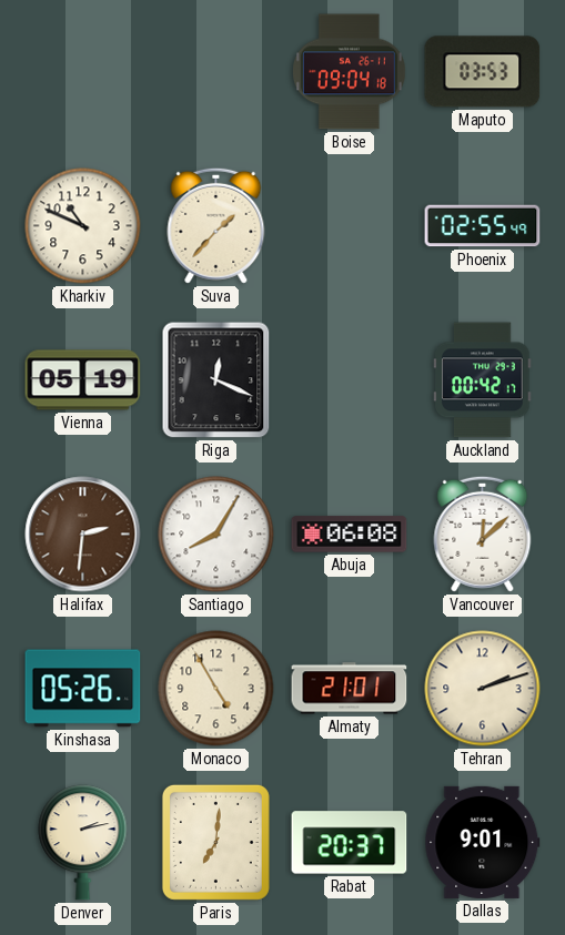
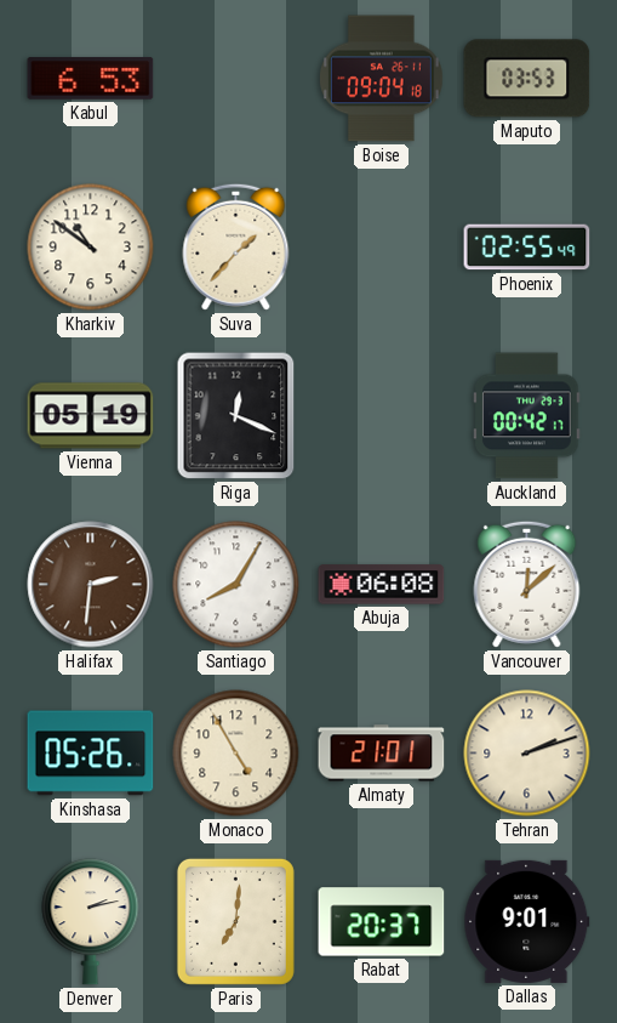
Kabul: none -> 6:53
Kharkiv: 10:49 -> 10:51
